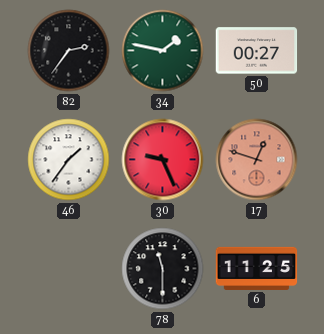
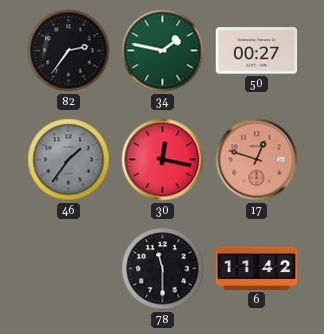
46 dial: white -> grey
30: 9:26 -> 12:17
6: 11:25 -> 11:42
